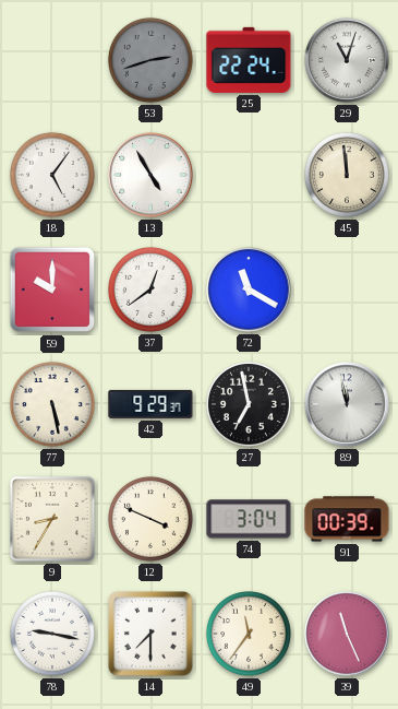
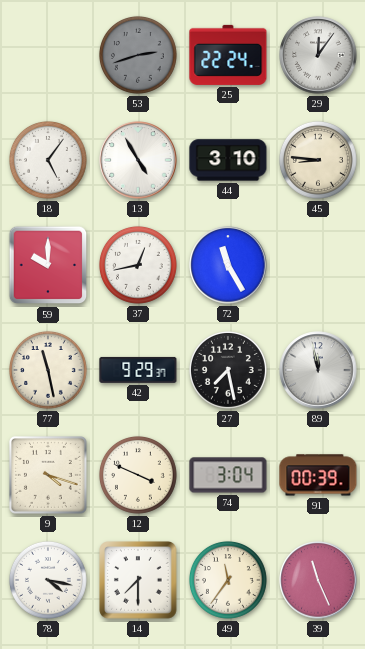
29: 11:03 -> 12:06
44: none -> 3:10
45: 11:59 -> 8:46
37: 12:39 -> 12:43
72: 11:20 -> 11:25
77: 5:28 -> 11:28
27: 6:58 -> 7:28
9: 8:35 -> 4:18
78: 9:17 -> 4:17
